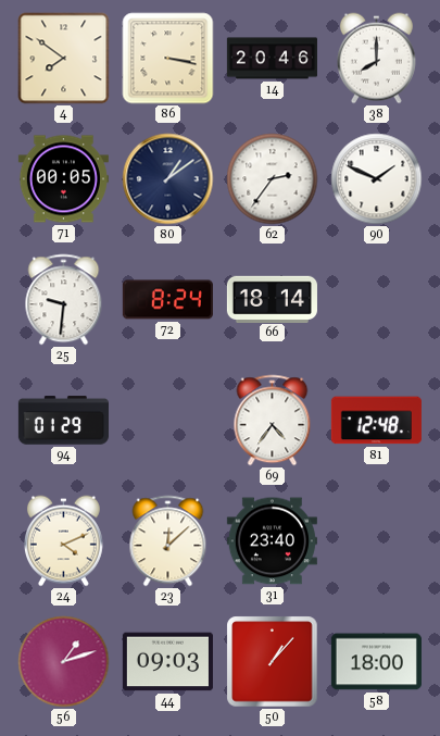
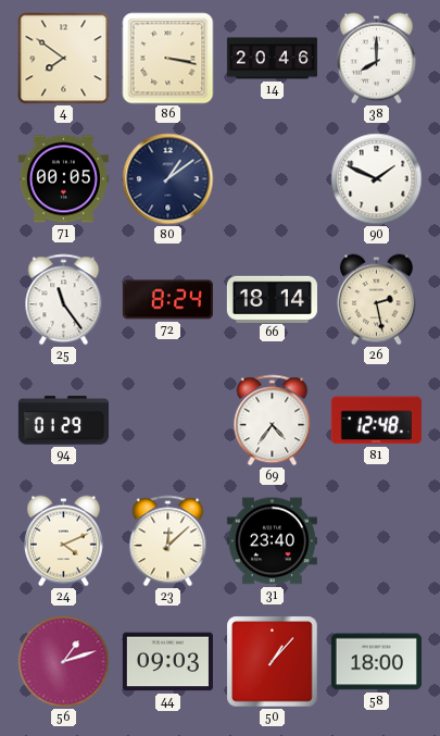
62: 2:36 -> none
25: 9:31 -> 11:24
26: none -> 2:28
